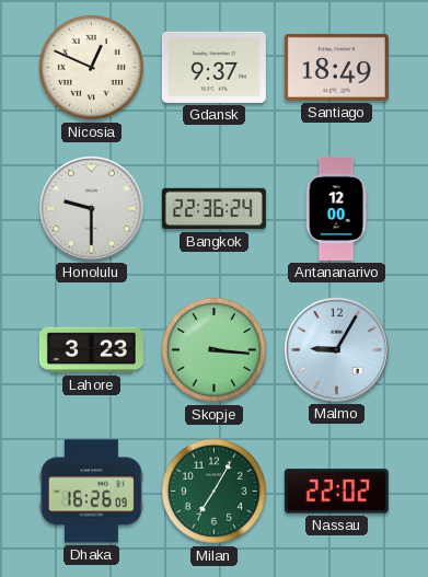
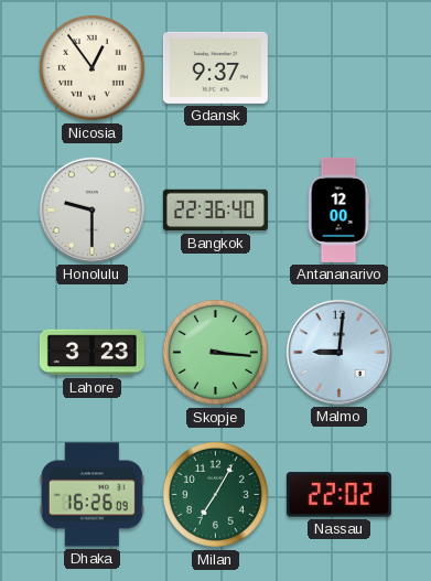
Nicosia: 12:49 -> 12:54
Santiago: 18:49 -> none
Bangkok: 22:36:24 -> 22:36:40
Malmo: 9:05 -> 9:01
